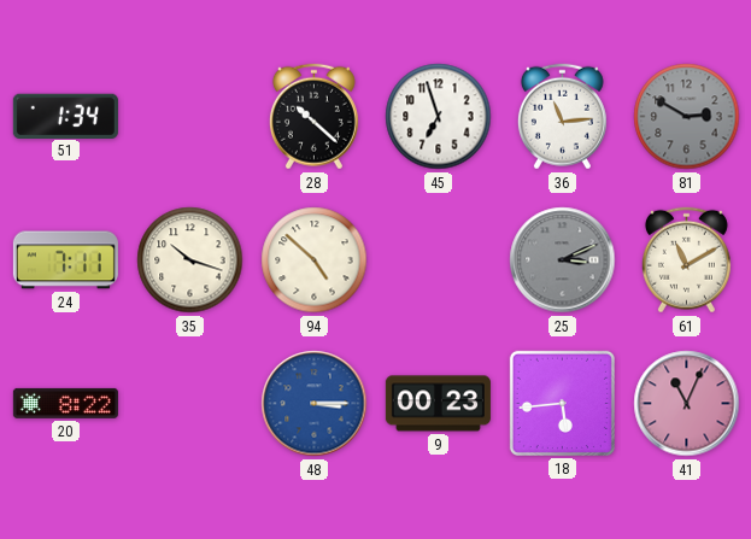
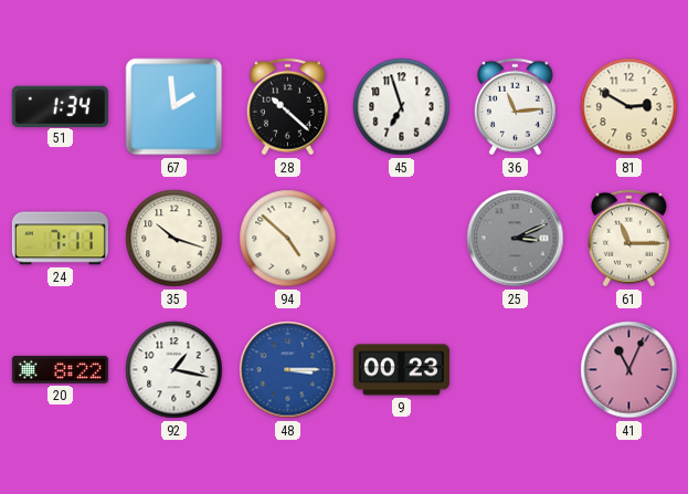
67: none -> 1:59
81 dial: grey -> cream
61: 11:10 -> 11:15
92: none -> 1:17
18: 5:44 -> none
